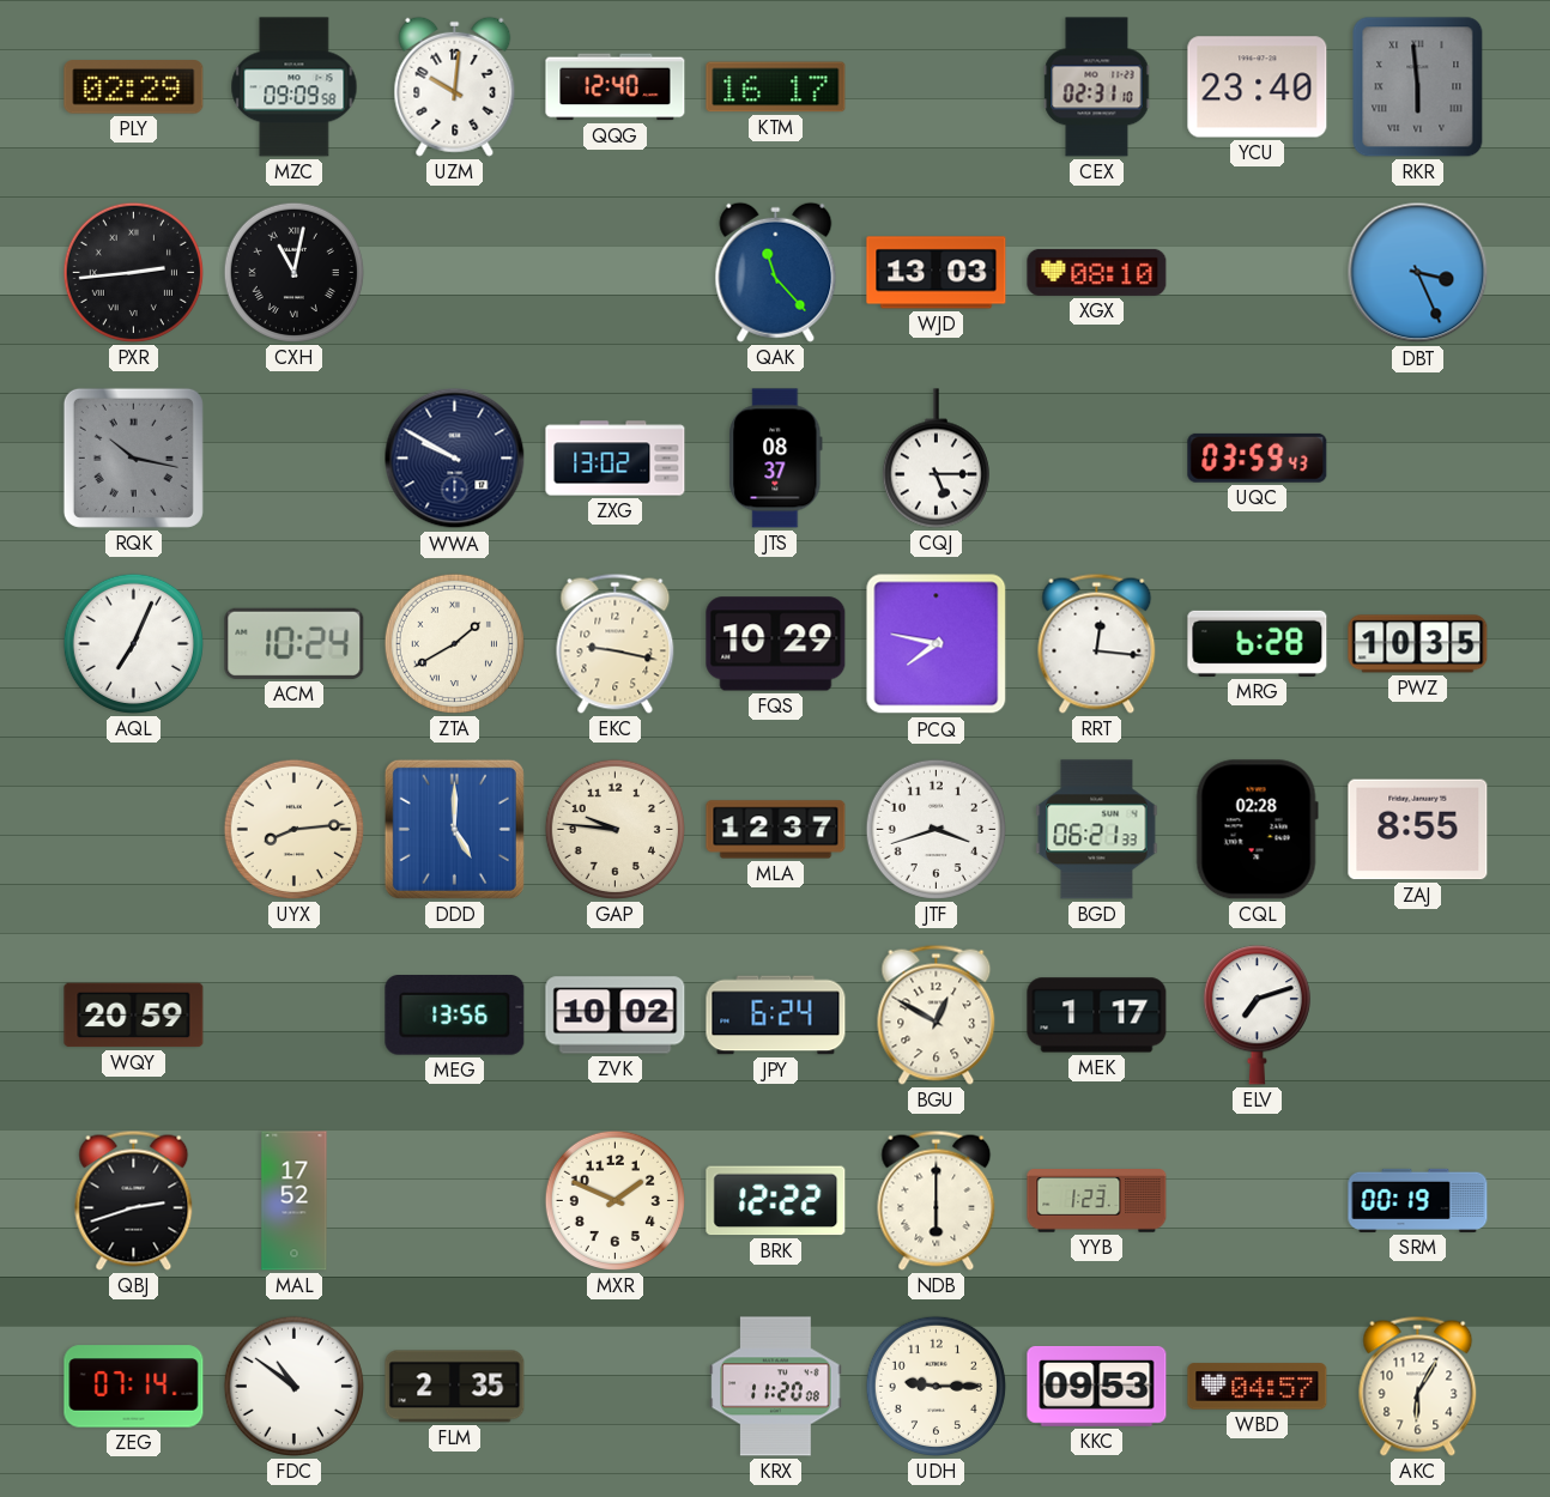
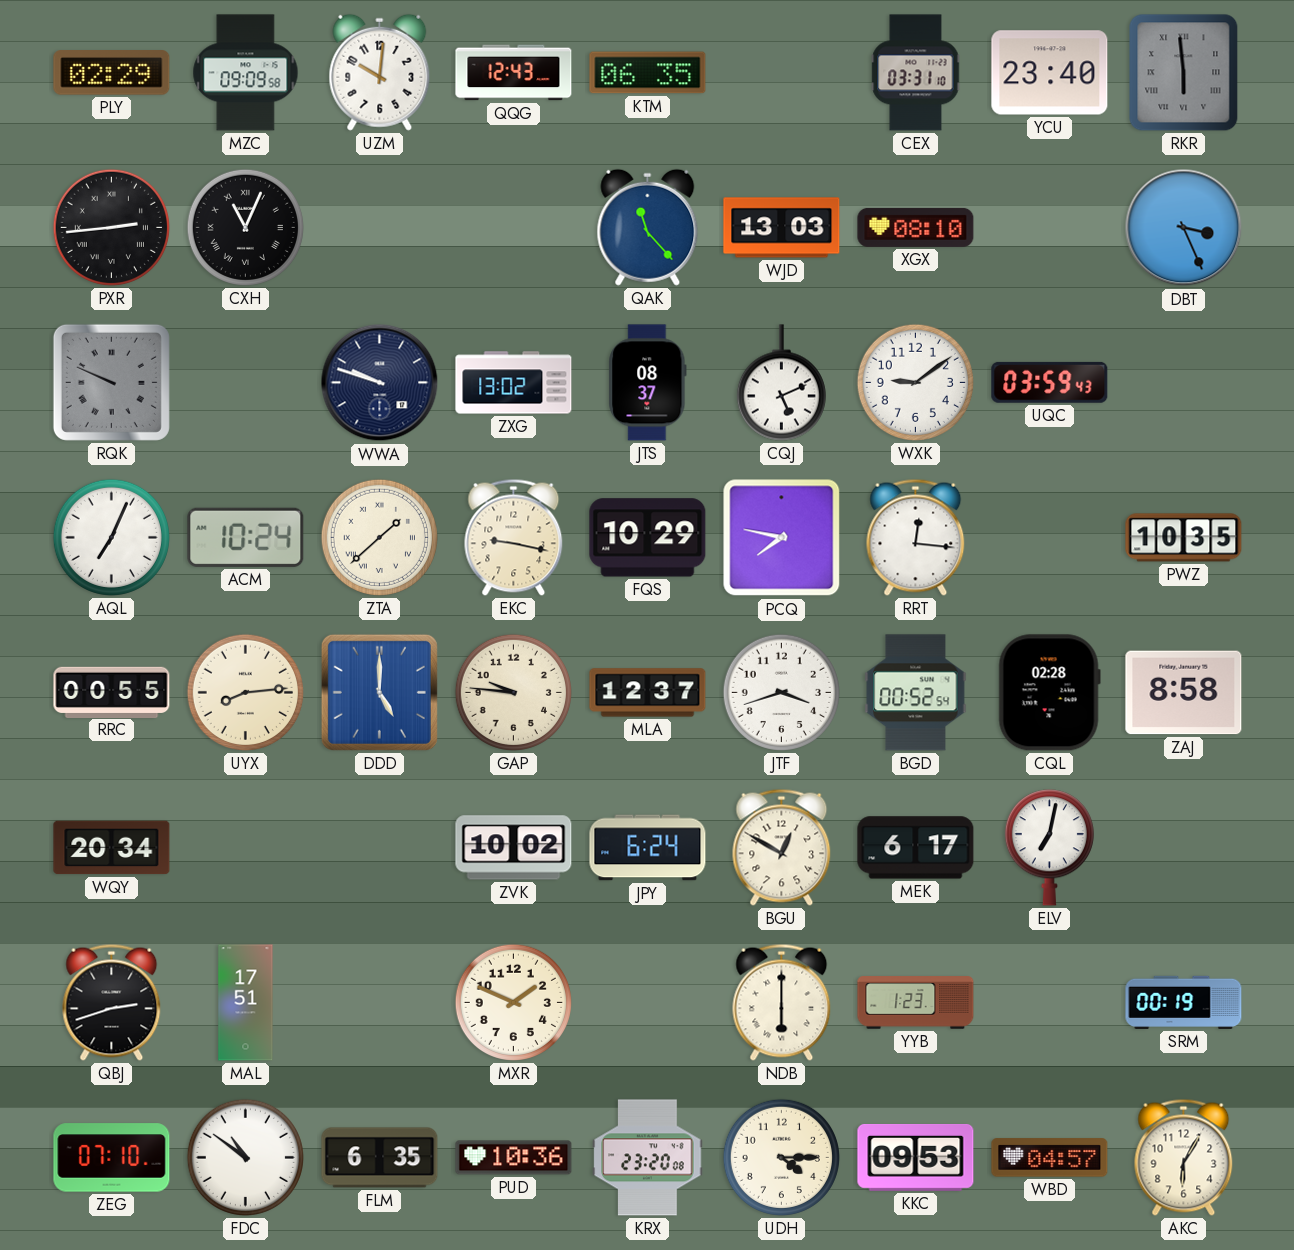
QQG: 12:40 -> 12:43
KTM: 16:17 -> 06:35
CEX: 02:31 -> 03:31
CXH: 11:02 -> 11:04
RQK: 10:17 -> 9:49
WWA: 9:50 -> 9:48
CQJ: 5:15 -> 5:11
WXK: none -> 9:09
ZTA: 1:40 -> 1:38
MRG: 6:28 -> none
RRC: none -> 00:55
BGD: 06:21 -> 00:52
ZAJ: 8:55 -> 8:58
WQY: 20:59 -> 20:34
MEG: 13:56 -> none
MEK: 1:17 -> 6:17
ELV: 7:12 -> 7:02
MAL: 17:52 -> 17:51
BRK: 12:22 -> none
ZEG: 07:14 -> 07:10
FLM: 2:35 -> 6:35
PUD: none -> 10:36
KRX: 11:20 -> 23:20
UDH: 9:15 -> 4:15
